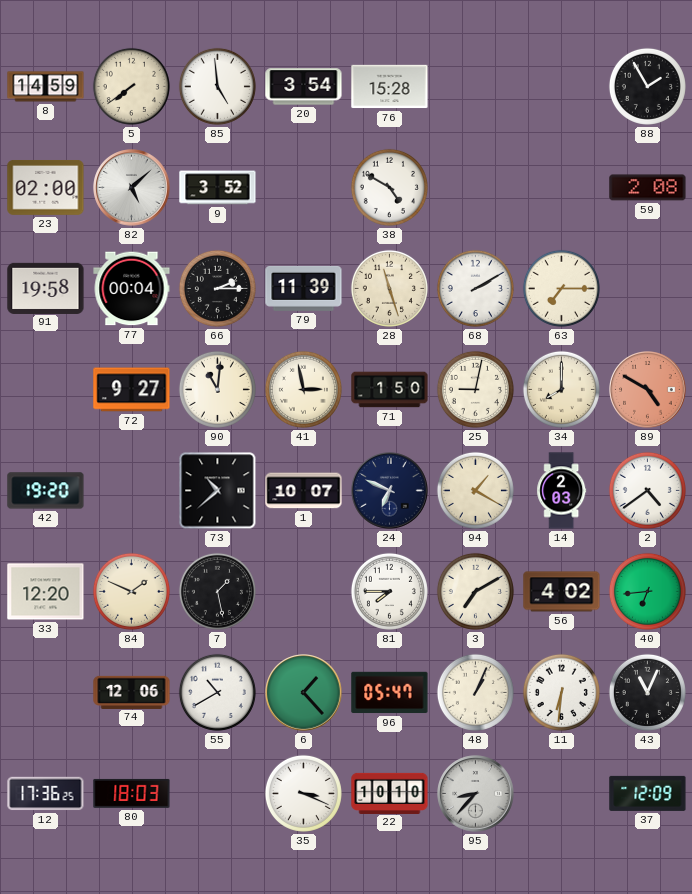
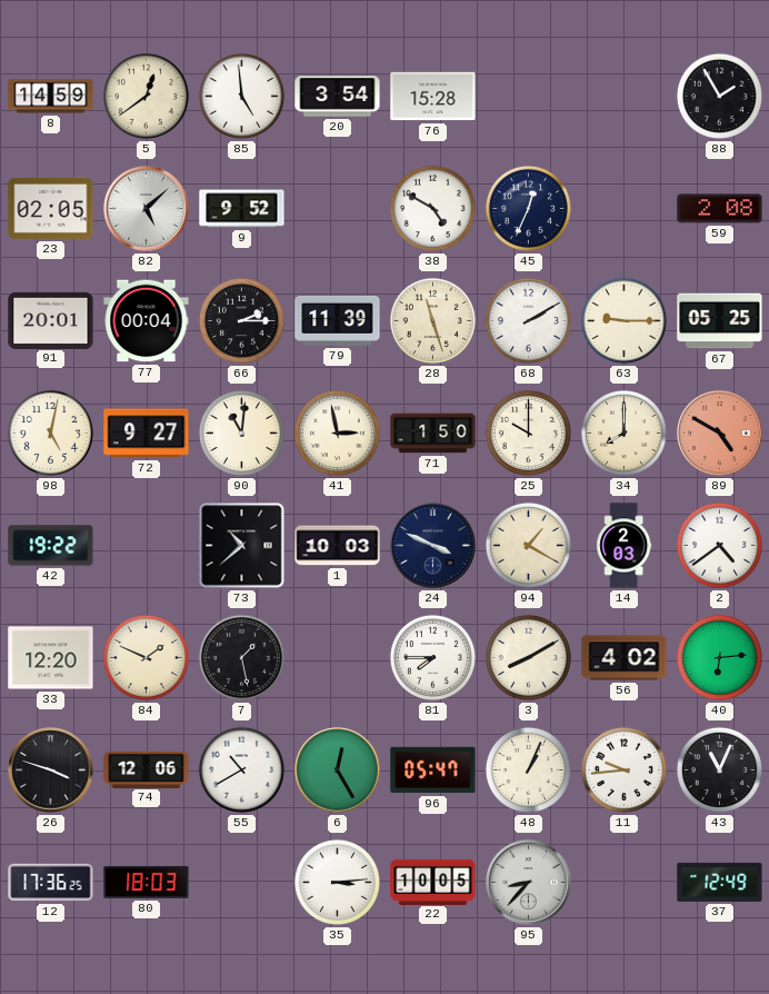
5: 7:39 -> 12:39
23: 02:00 -> 02:05
9: 3:52 -> 9:52
45: none -> 12:34
91: 19:58 -> 20:01
63: 7:15 -> 9:15
67: none -> 05:25
98: none -> 5:02
25: 9:02 -> 10:00
42: 19:20 -> 19:22
1: 10:07 -> 10:03
24: 6:49 -> 3:49
3: 7:10 -> 8:10
40: 6:44 -> 6:14
26: none -> 3:48
6: 1:23 -> 12:25
11: 6:31 -> 9:44
35: 3:19 -> 3:14
22: 10:10 -> 10:05
37: 12:09 -> 12:49
